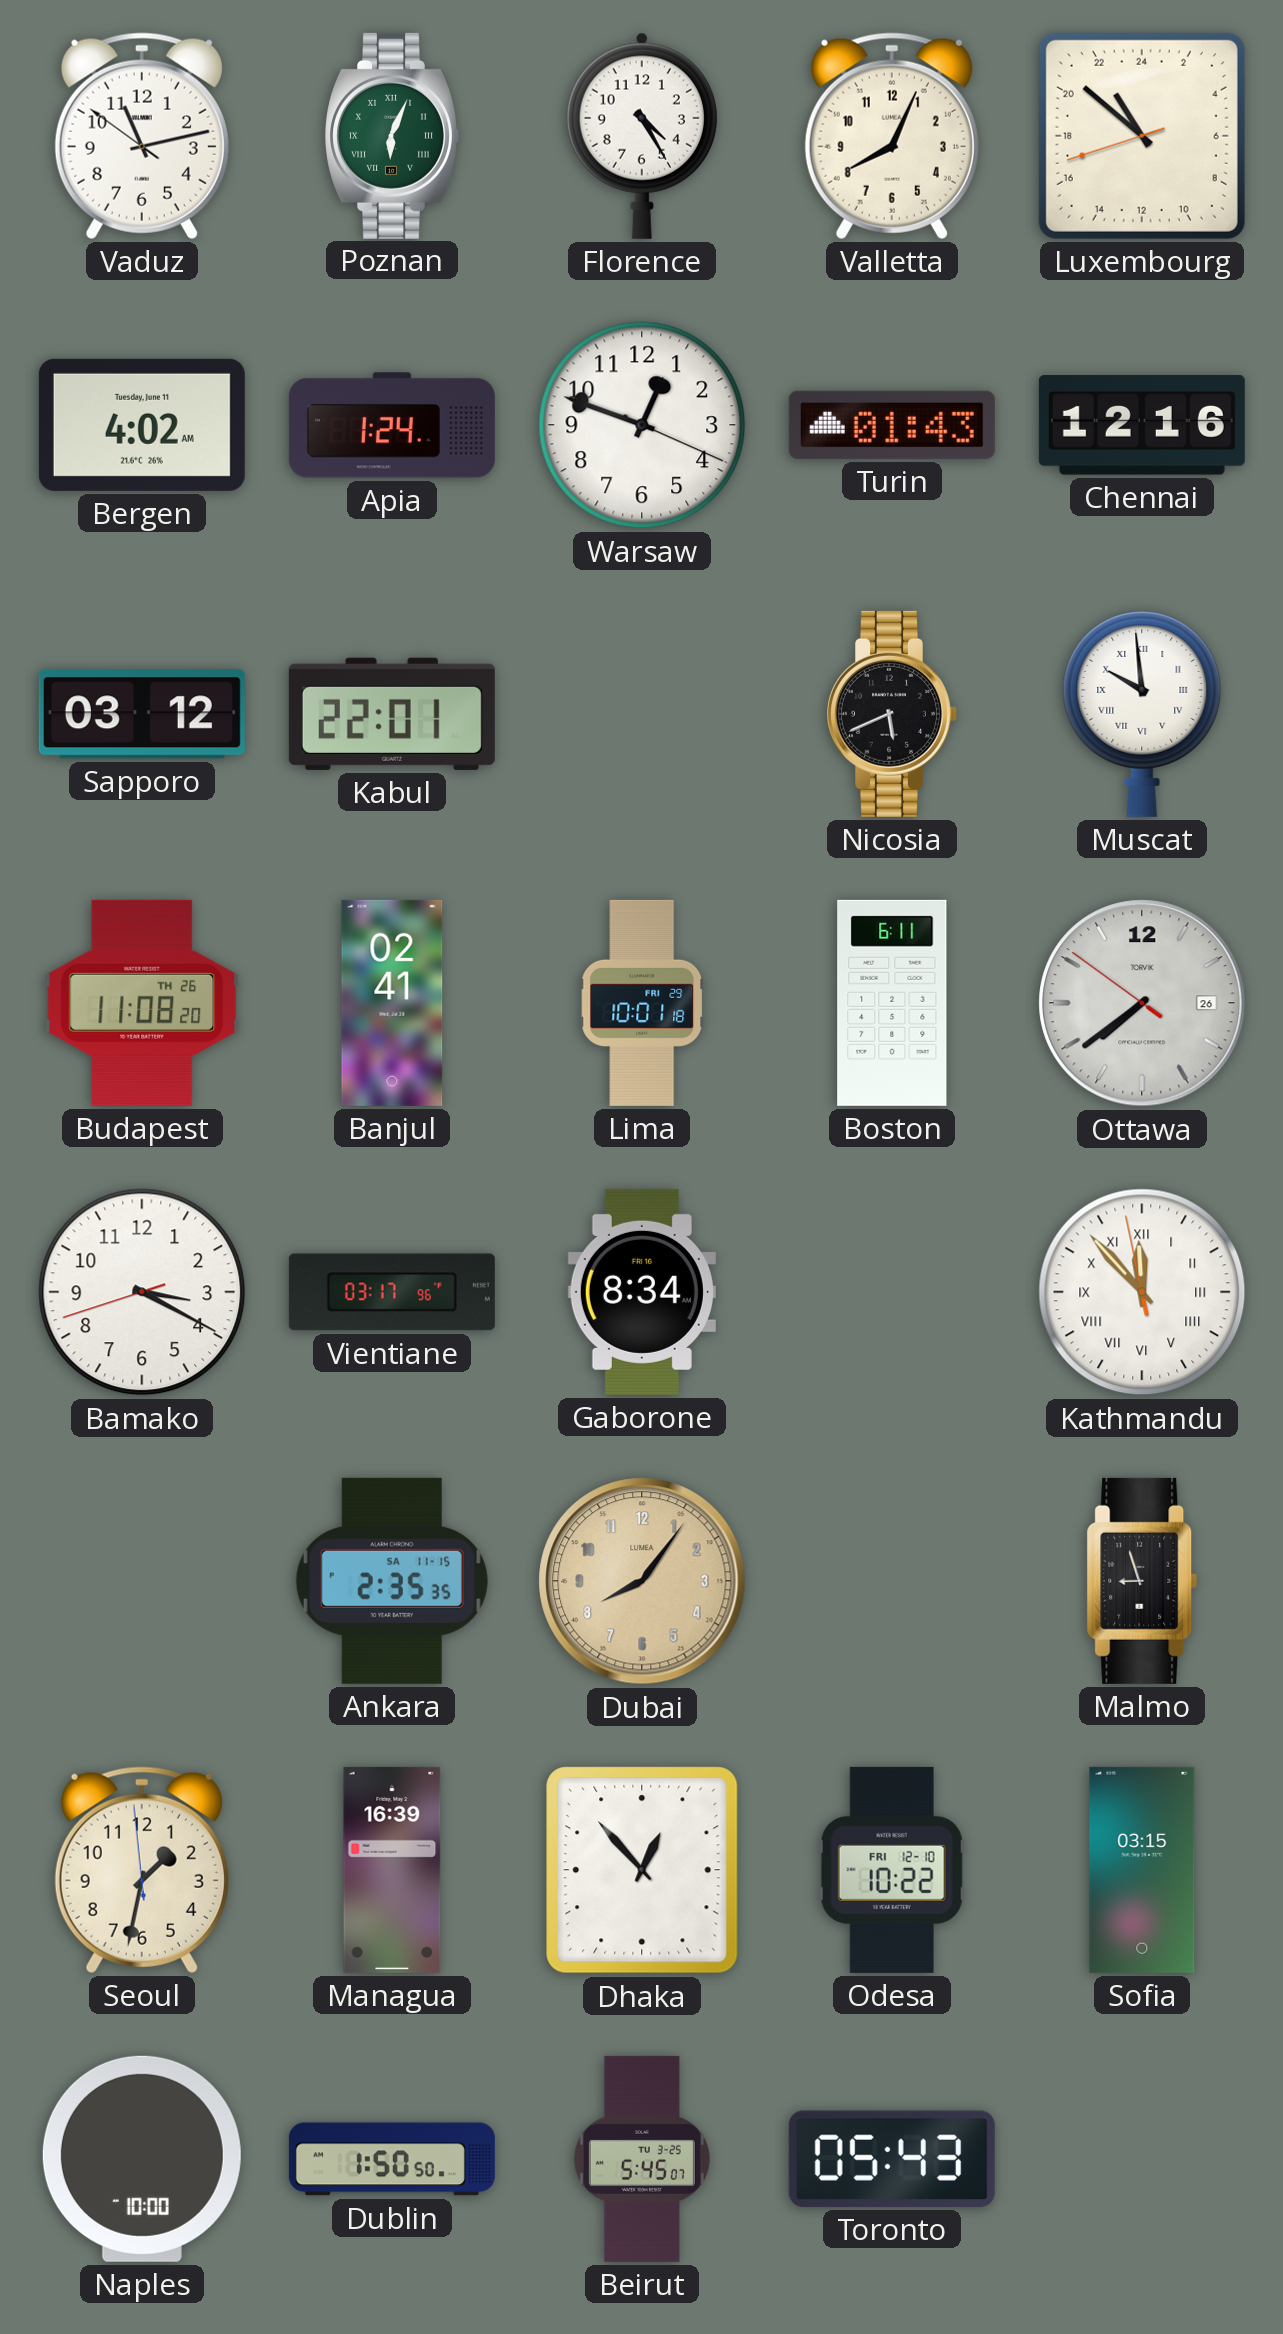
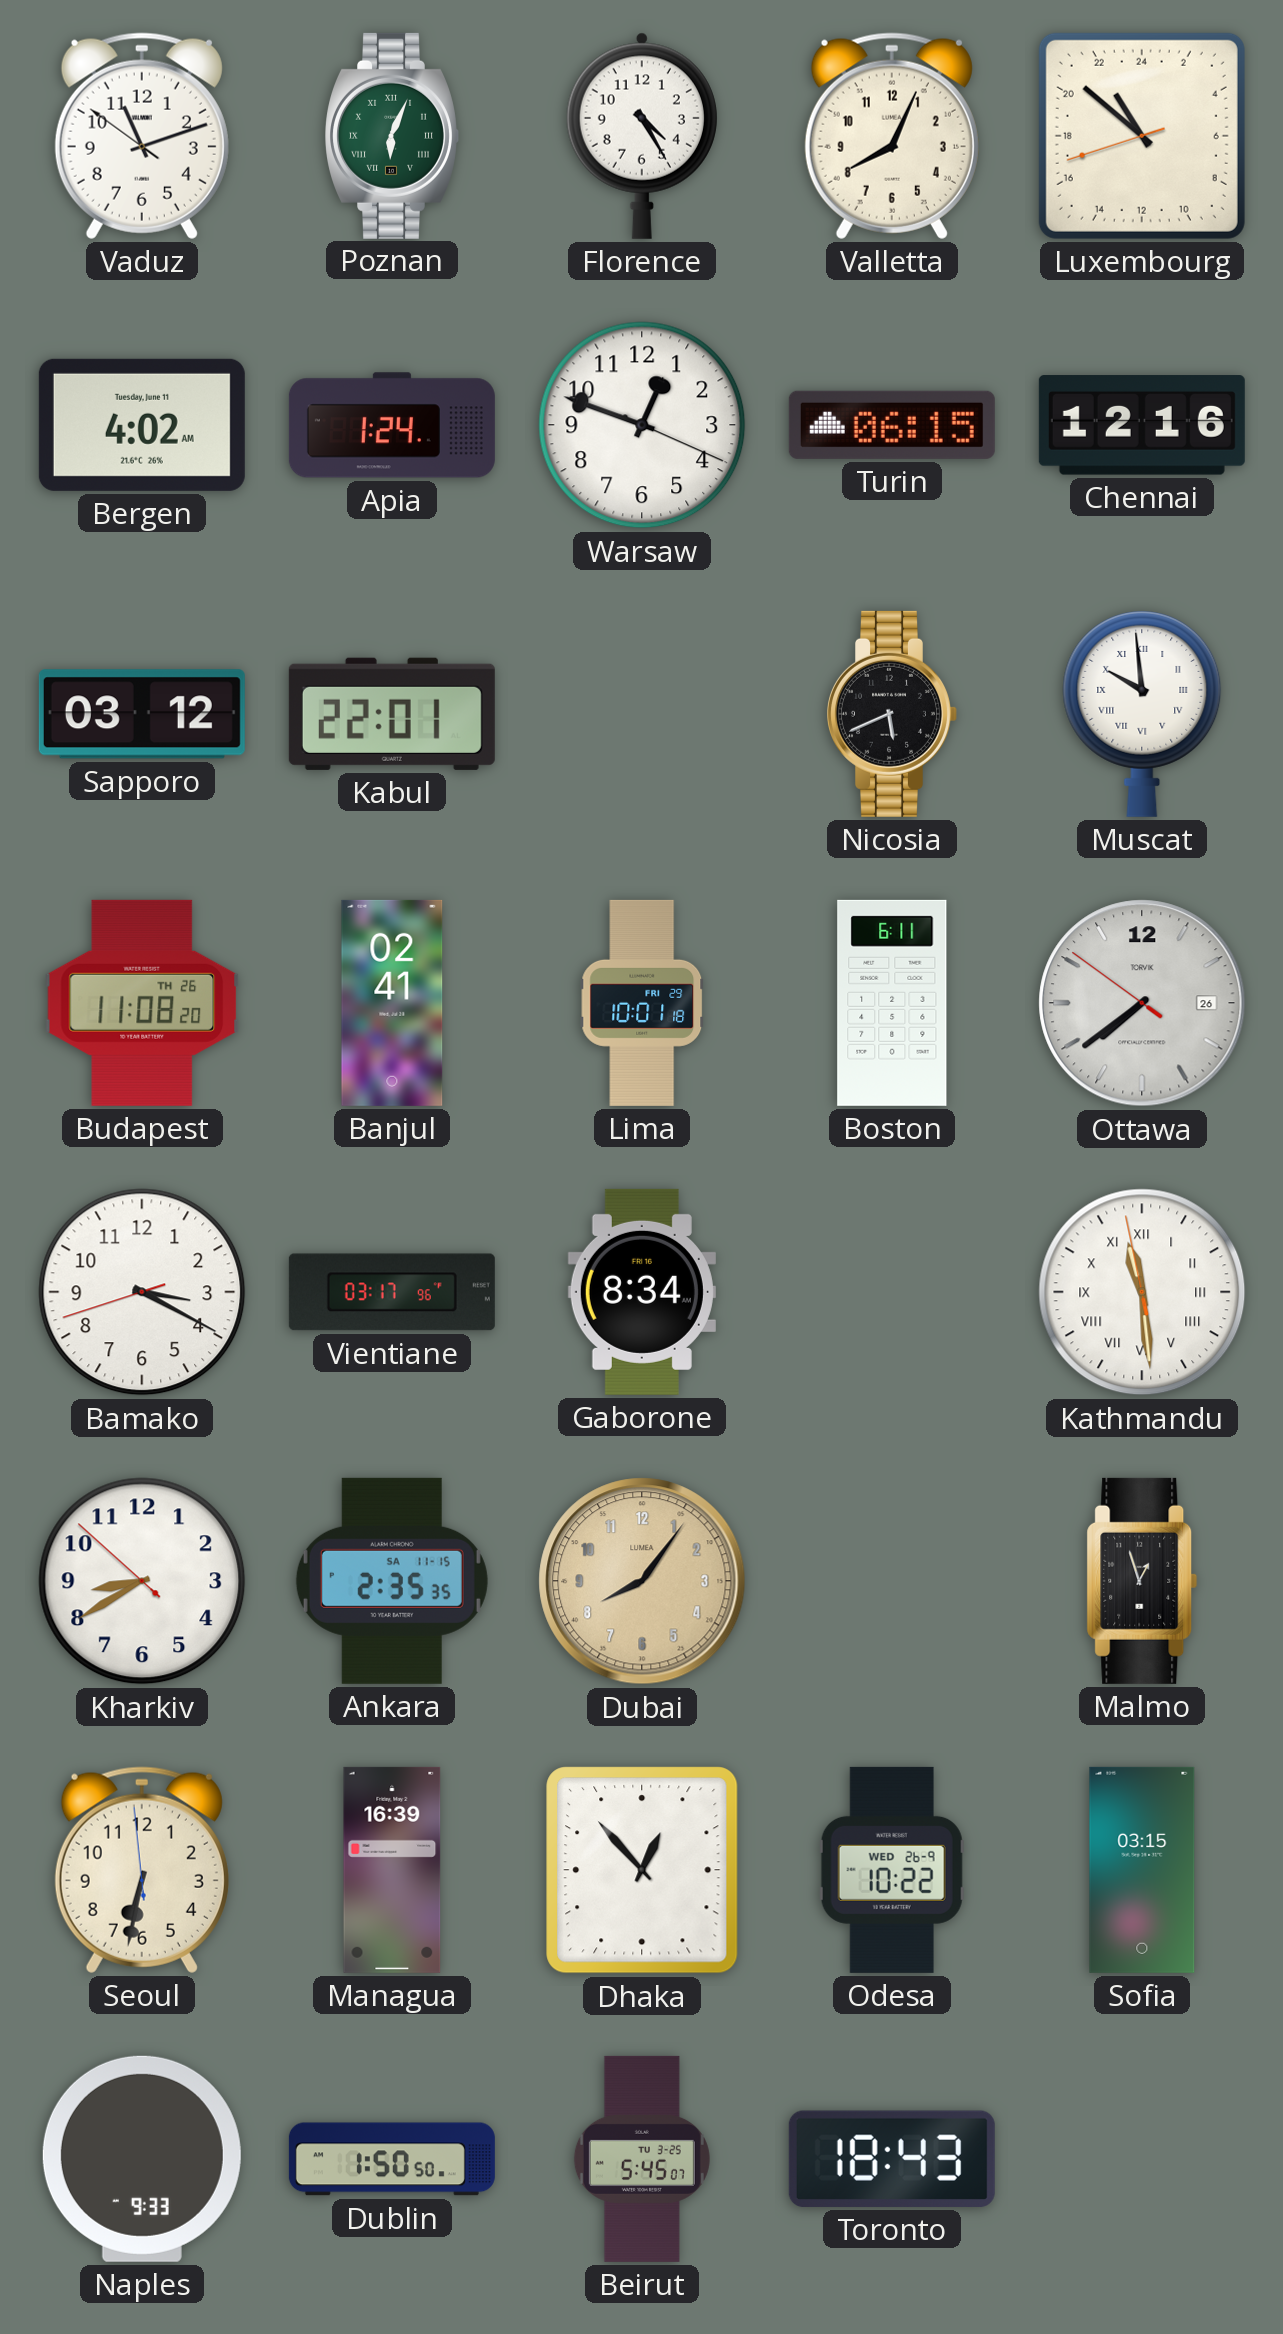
Vaduz: 11:12 -> 11:11
Turin: 01:43 -> 06:15
Kathmandu: 11:52 -> 11:28
Kharkiv: none -> 8:39
Malmo: 8:57 -> 12:57
Seoul: 1:31 -> 6:31
Odesa date: FRI 12-10 -> WED 26-9
Naples: 10:00 -> 9:33
Toronto: 05:43 -> 18:43
